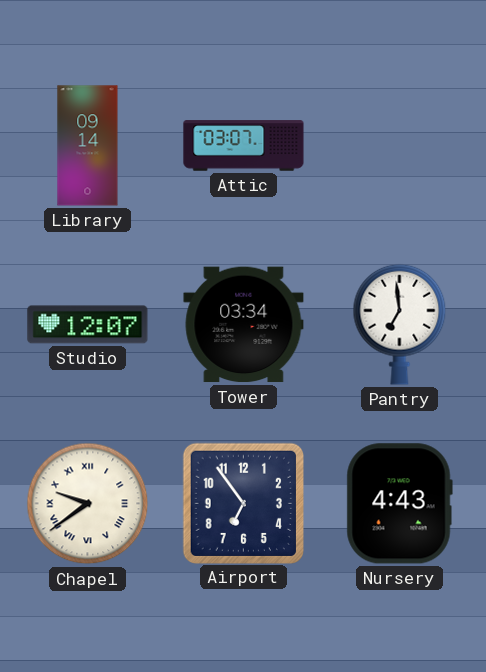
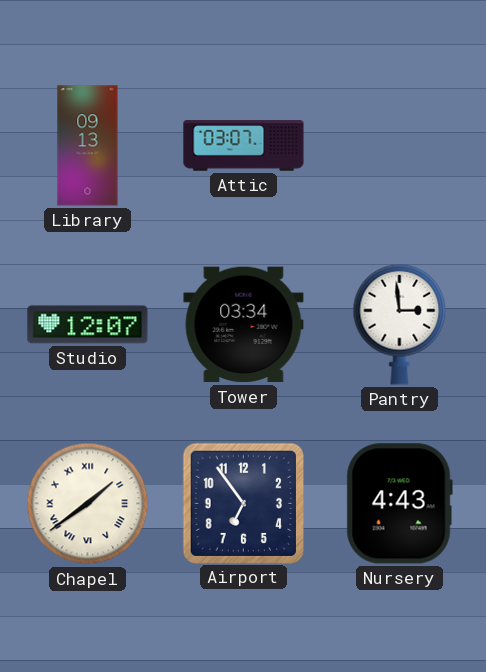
Library: 09:14 -> 09:13
Pantry: 6:59 -> 2:59
Chapel: 9:39 -> 1:39
